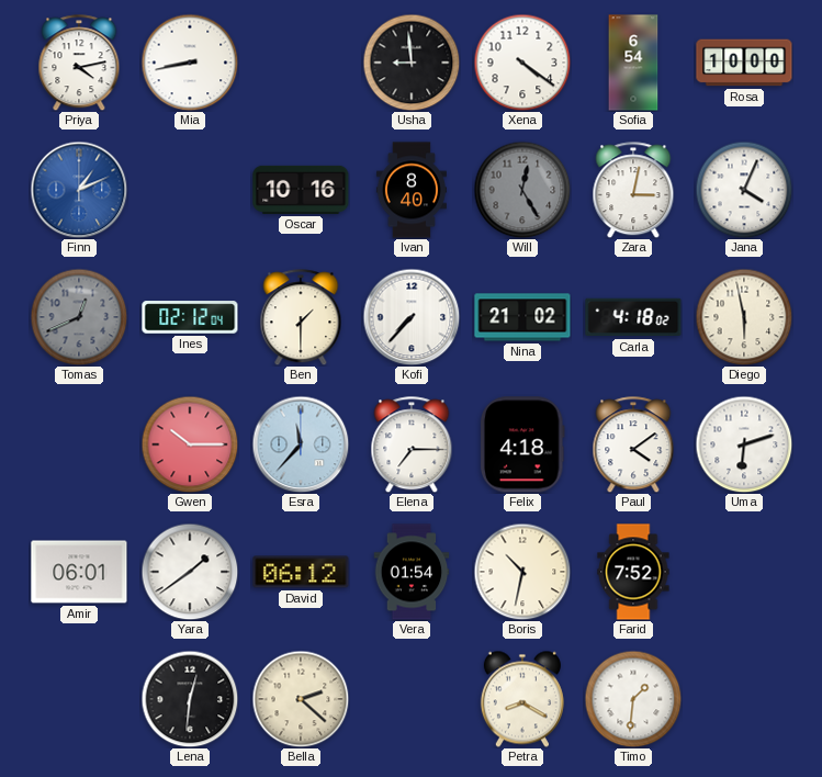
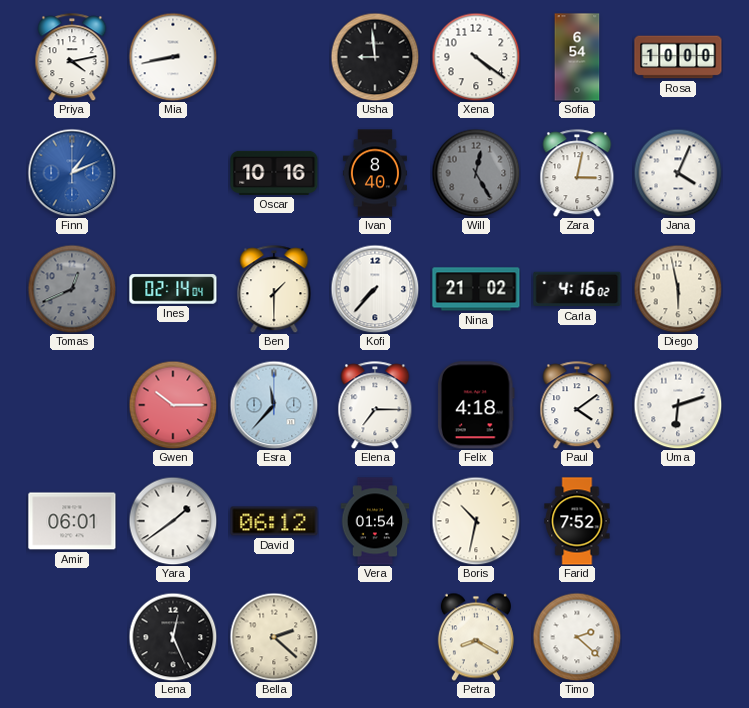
Ines: 02:12 -> 02:14
Carla: 4:18 -> 4:16
Lena: 12:31 -> 12:26
Timo: 1:31 -> 2:22
